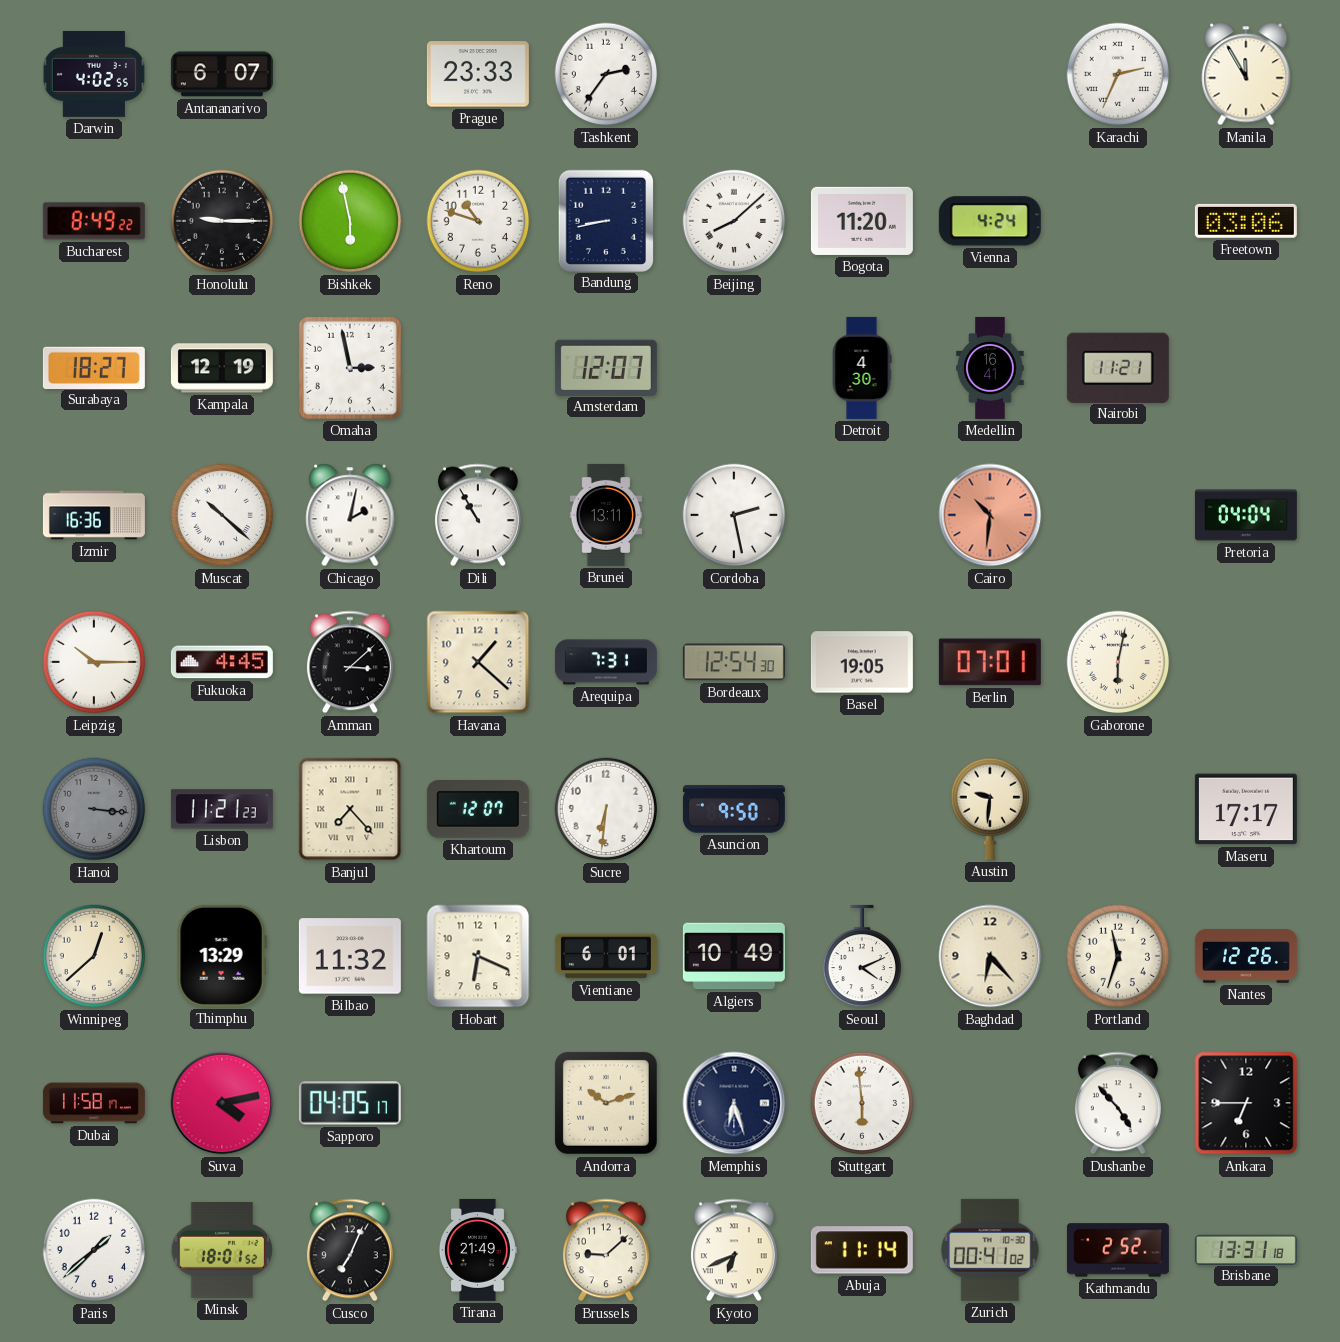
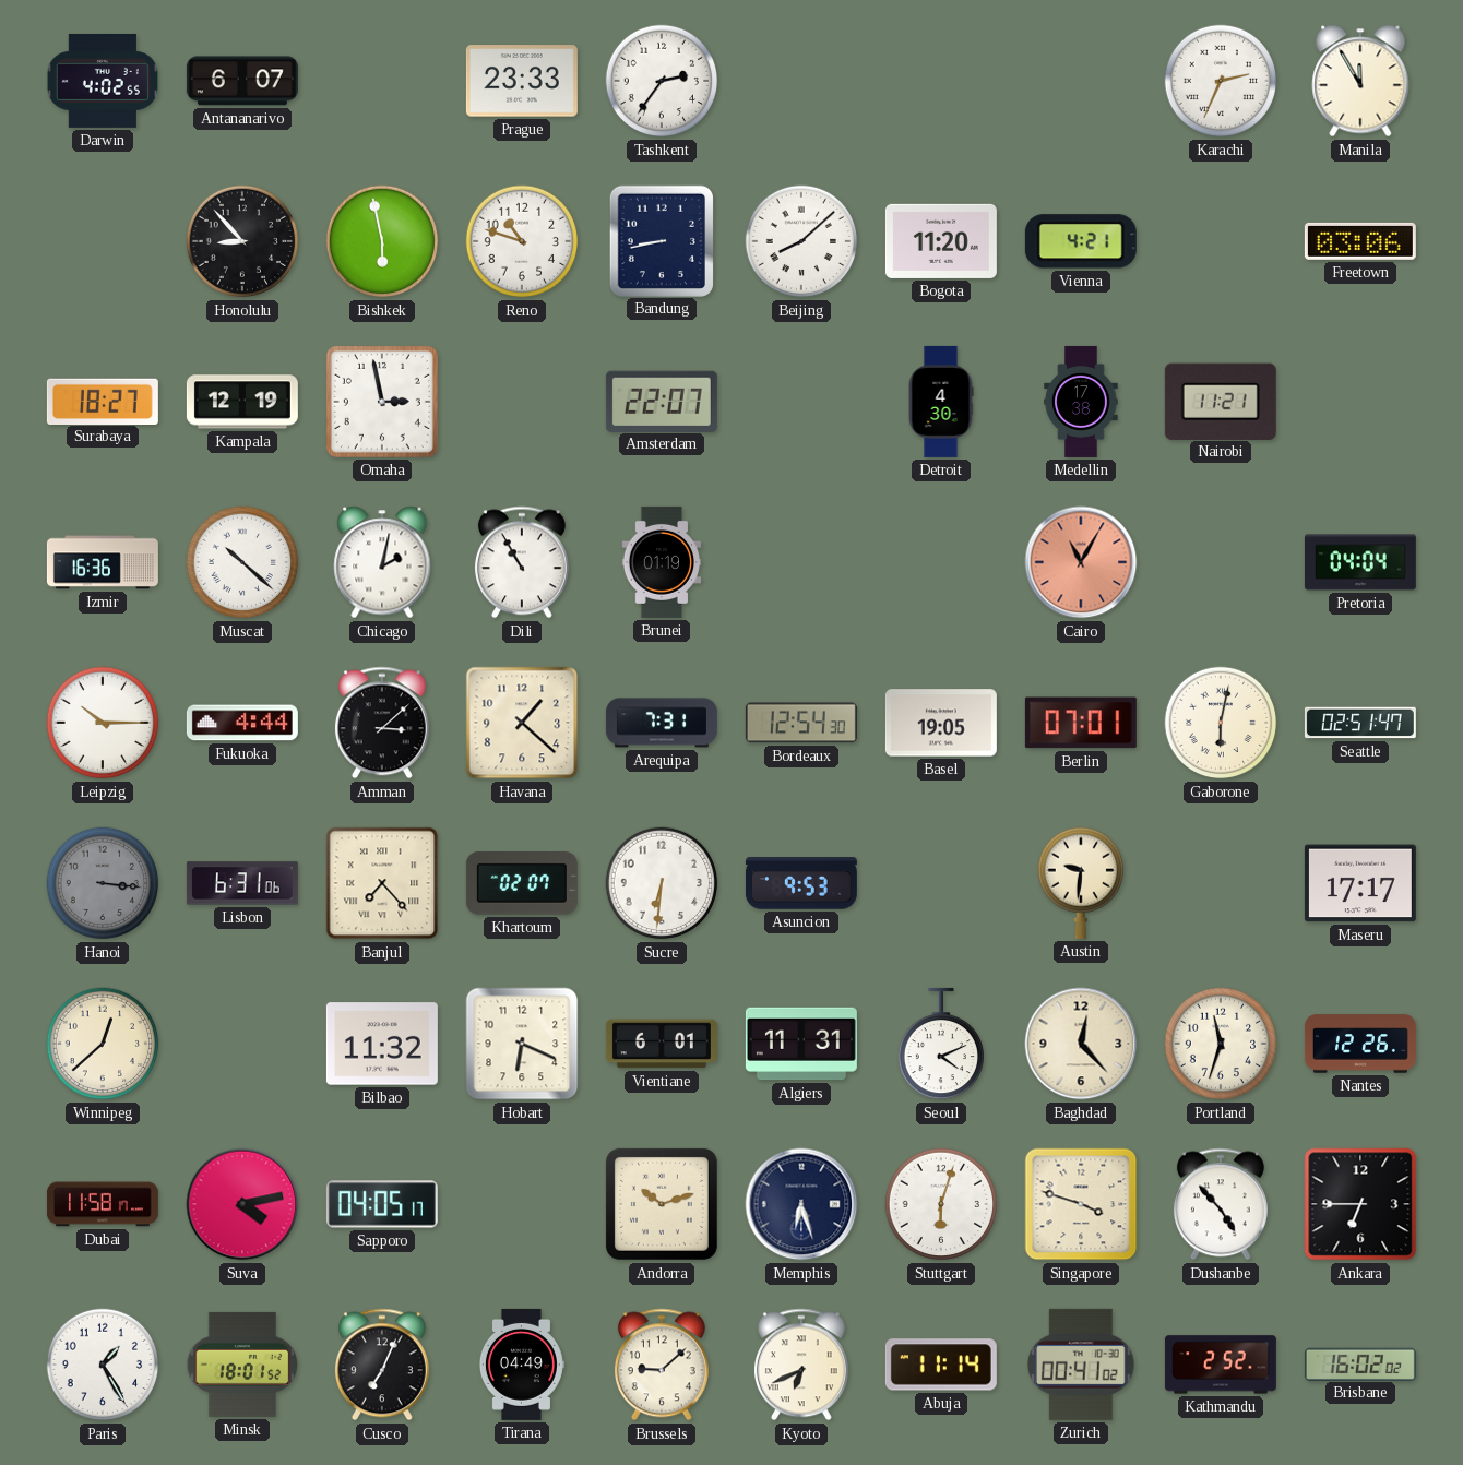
Bucharest: 8:49 -> none
Honolulu: 9:15 -> 8:53
Vienna: 4:24 -> 4:21
Amsterdam: 12:07 -> 22:07
Medellin: 16:41 -> 17:38
Brunei: 13:11 -> 01:19
Cordoba: 2:28 -> none
Cairo: 10:31 -> 11:05
Fukuoka: 4:45 -> 4:44
Seattle: none -> 02:51
Lisbon: 11:21 -> 6:31
Khartoum: 12:07 -> 02:07
Asuncion: 9:50 -> 9:53
Thimphu: 13:29 -> none
Algiers: 10:49 -> 11:31
Baghdad: 6:23 -> 12:23
Stuttgart: 5:59 -> 6:03
Singapore: none -> 3:48
Paris: 1:38 -> 1:25
Tirana: 21:49 -> 04:49
Brisbane: 13:31 -> 16:02
